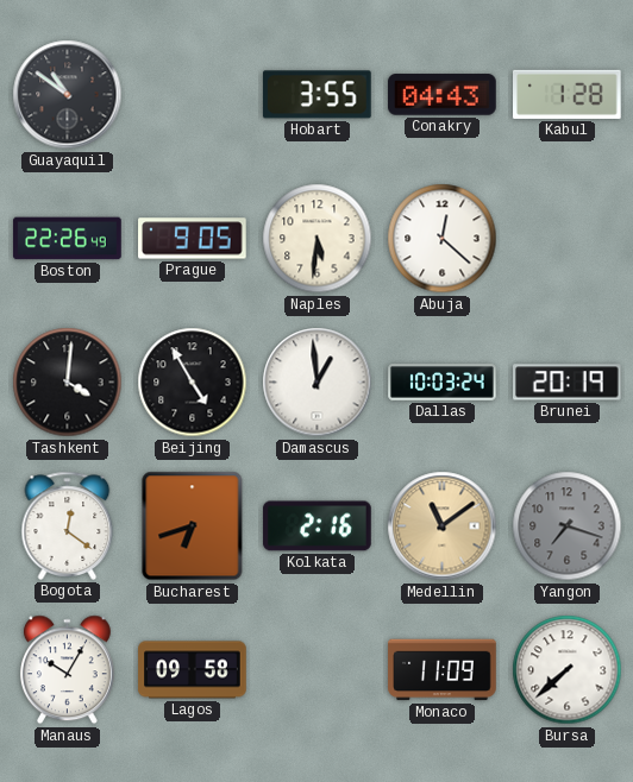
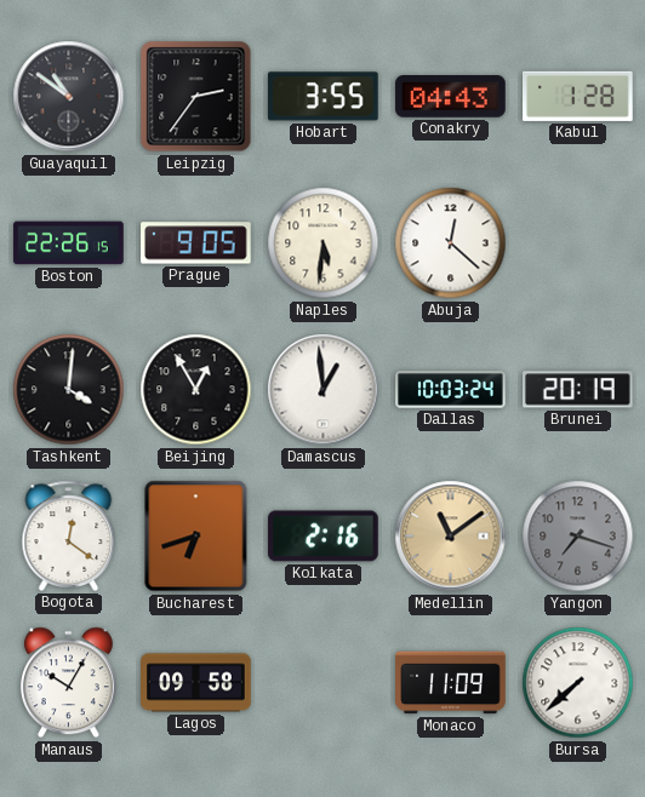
Leipzig: none -> 2:36
Boston: 22:26:49 -> 22:26:15
Beijing: 4:55 -> 12:55
